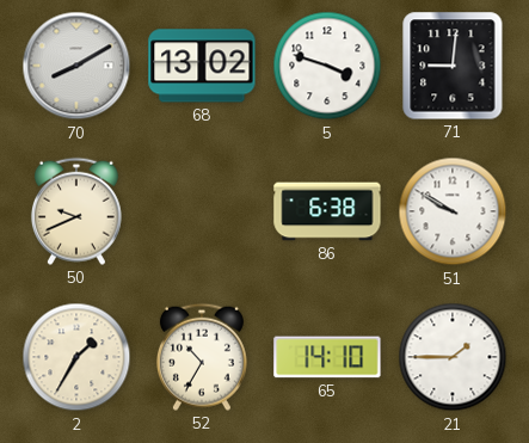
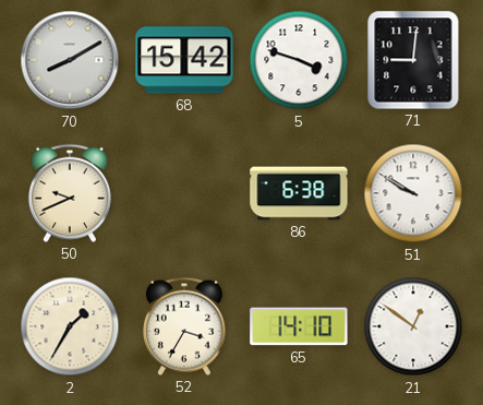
68: 13:02 -> 15:42
52: 10:35 -> 3:35
21: 1:45 -> 12:51
